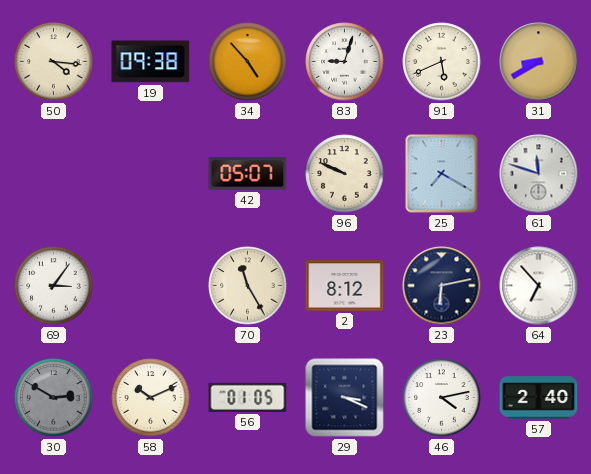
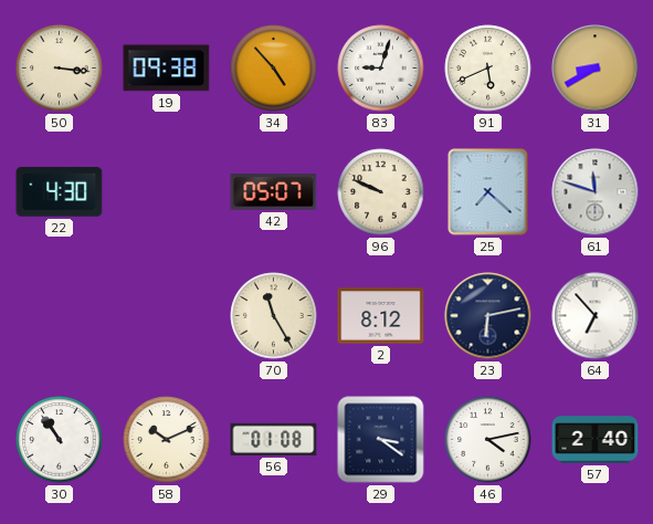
50: 4:16 -> 3:16
22: none -> 4:30
25: 7:20 -> 7:22
69: 3:06 -> none
30: 2:50 -> 10:54
30 dial: grey -> white
56: 01:05 -> 01:08
29: 3:19 -> 3:21
